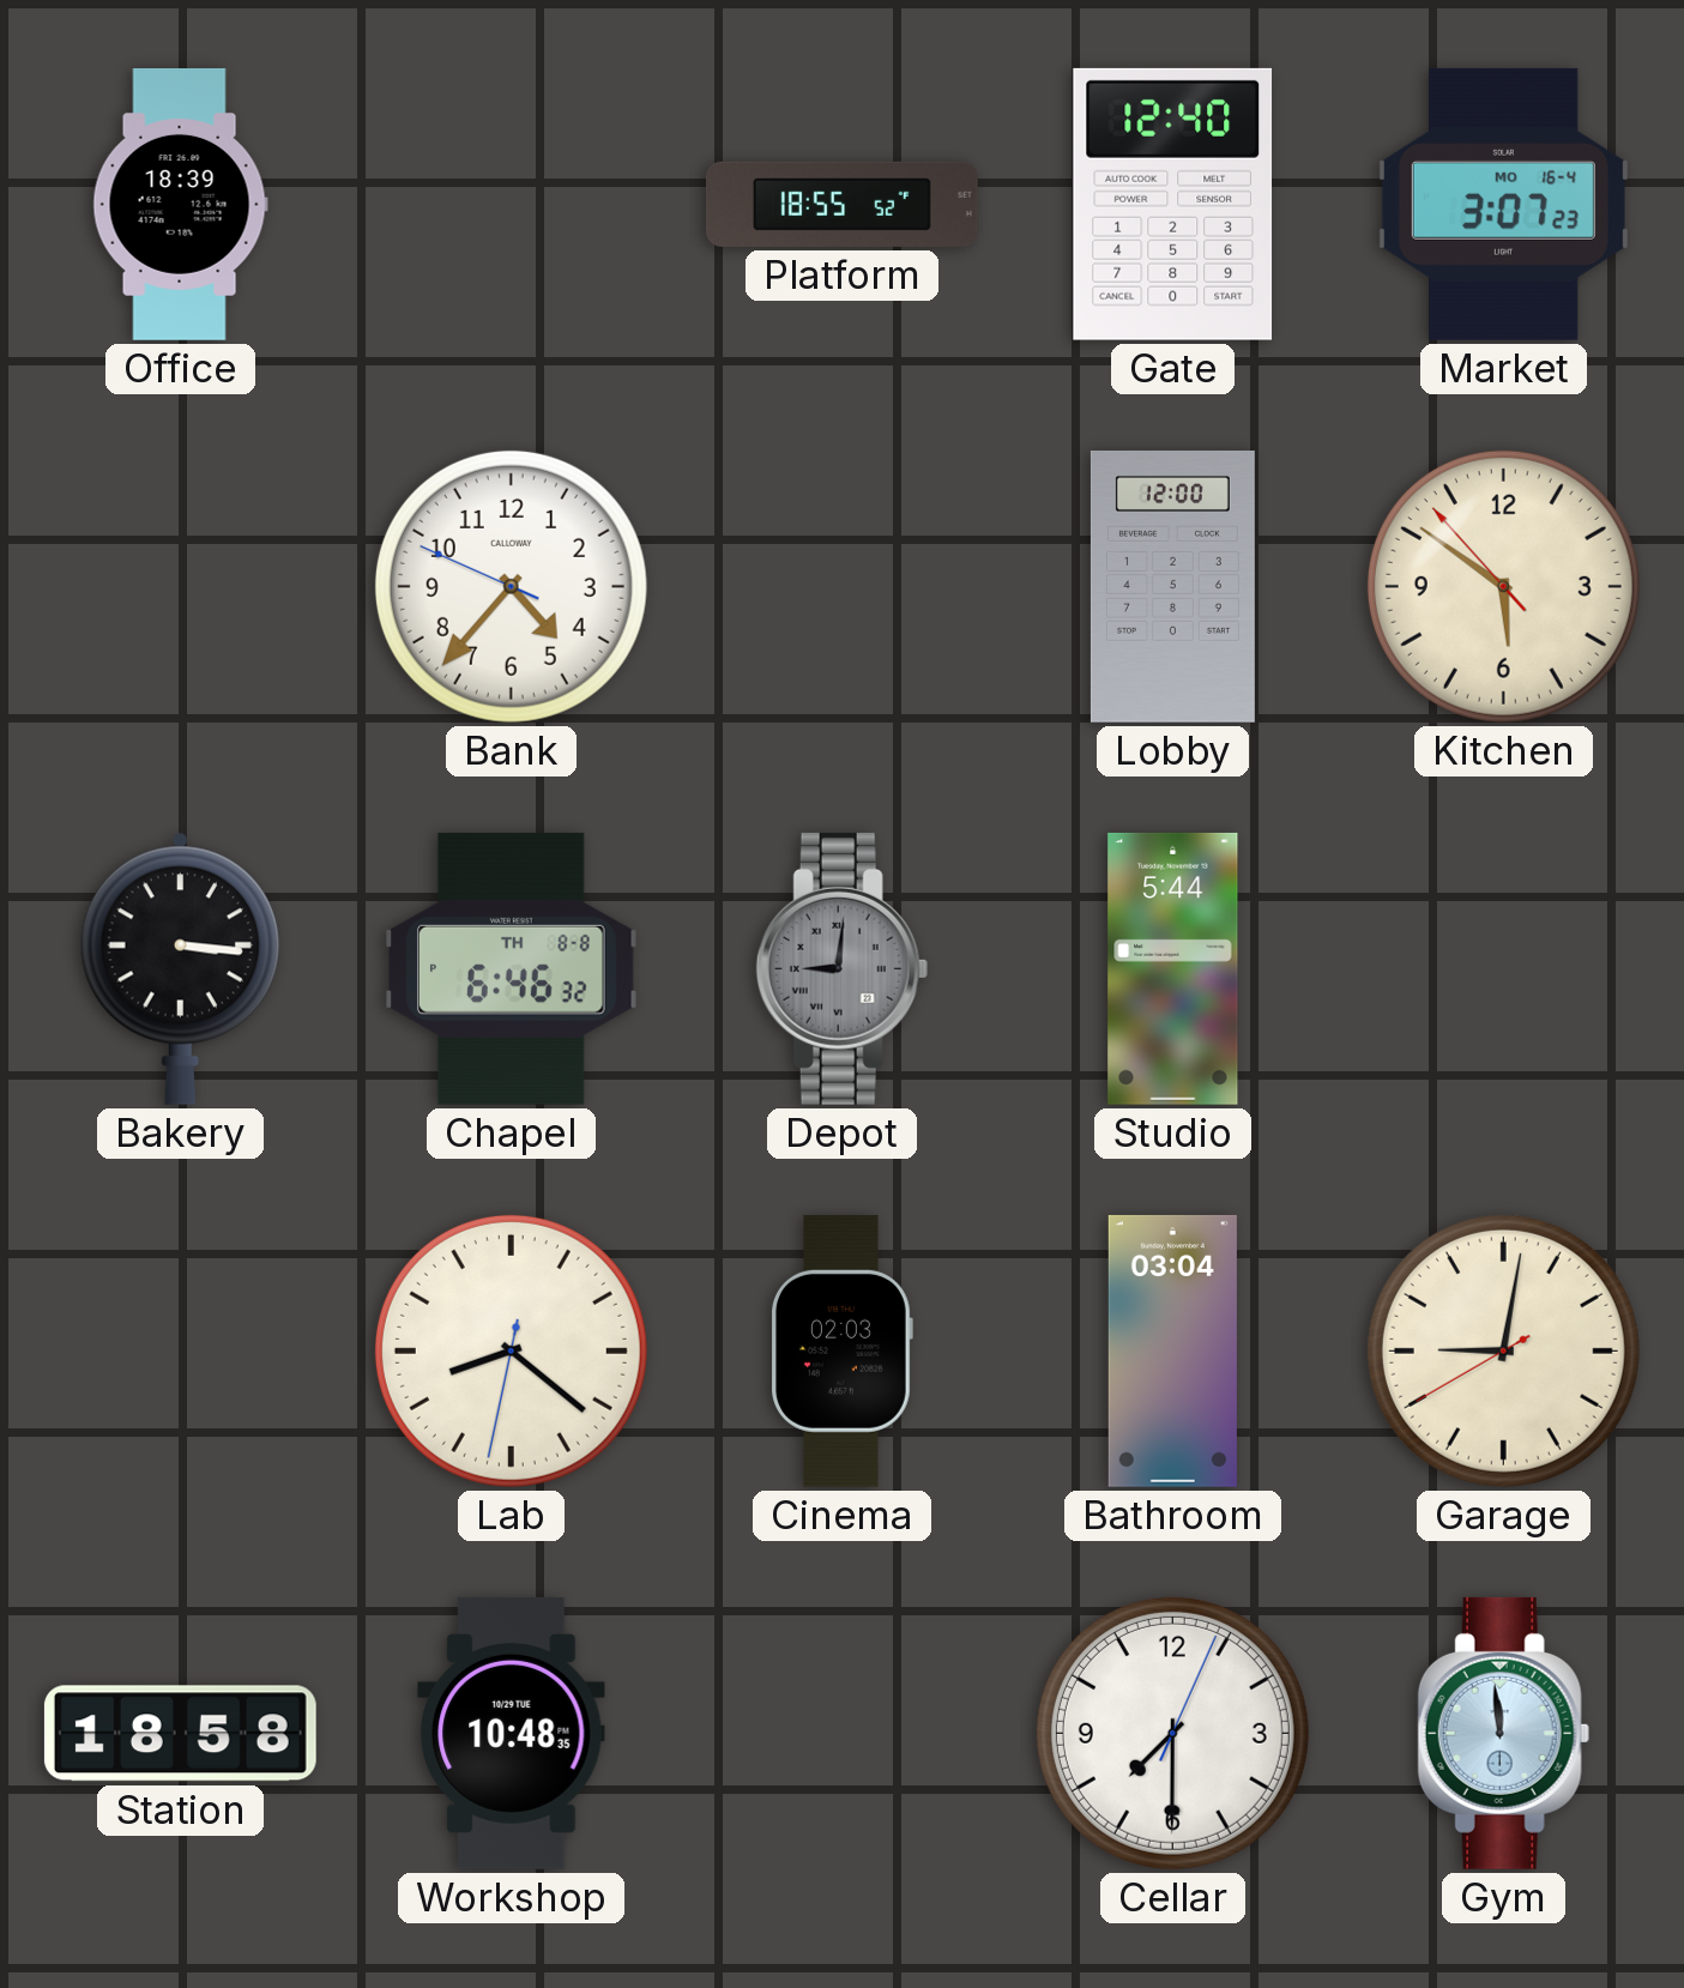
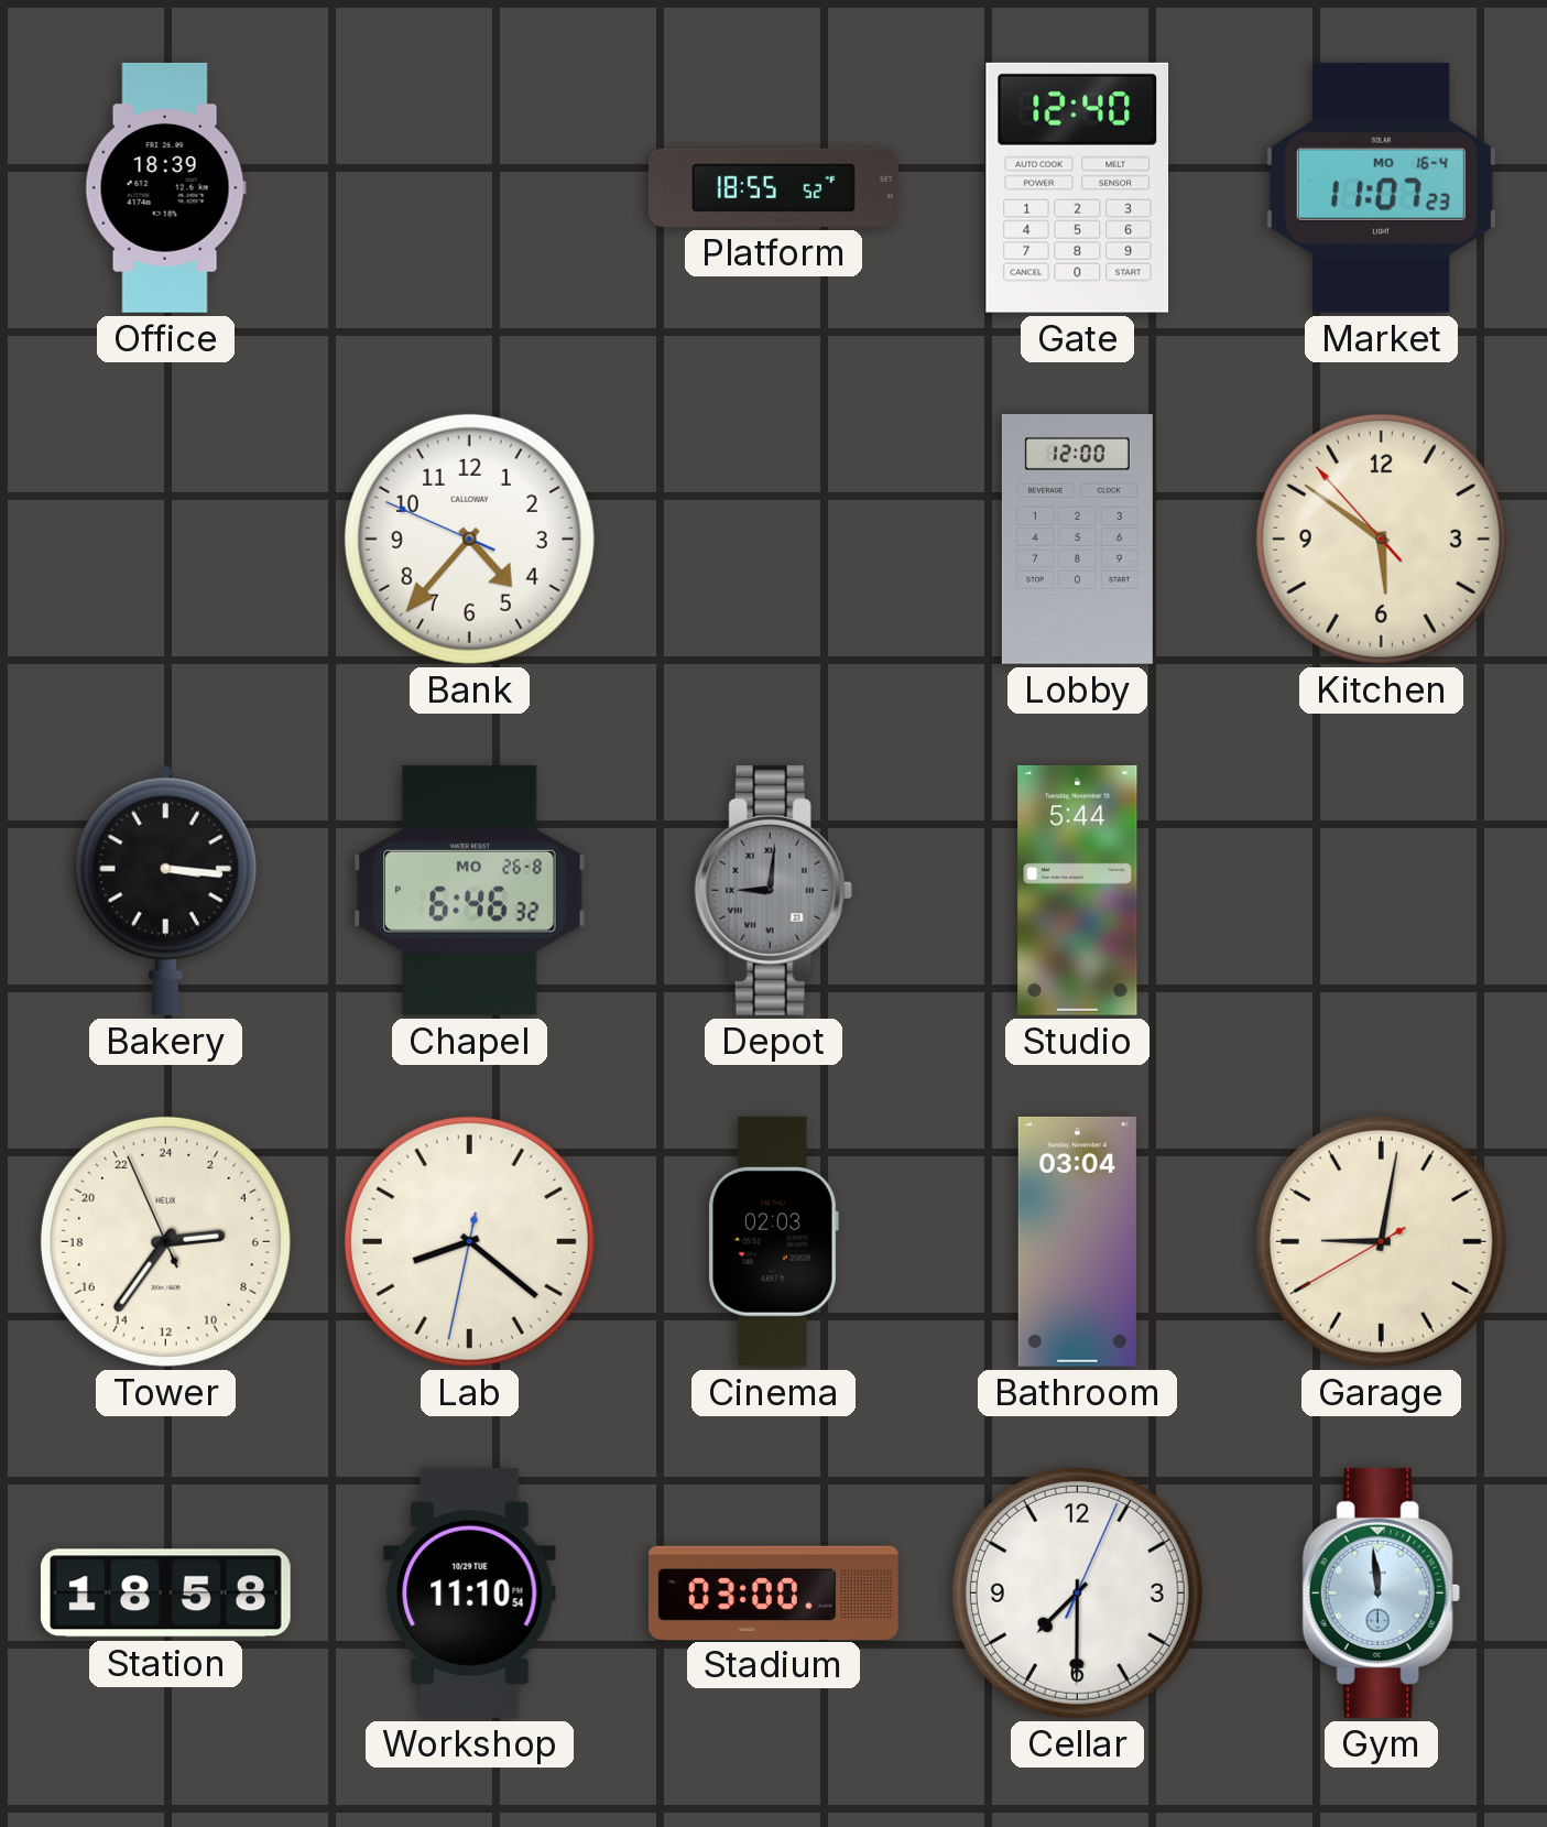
Market: 3:07 -> 11:07
Chapel date: TH 8-8 -> MO 26-8
Tower: none -> 5:35
Workshop: 10:48 -> 11:10
Stadium: none -> 03:00
